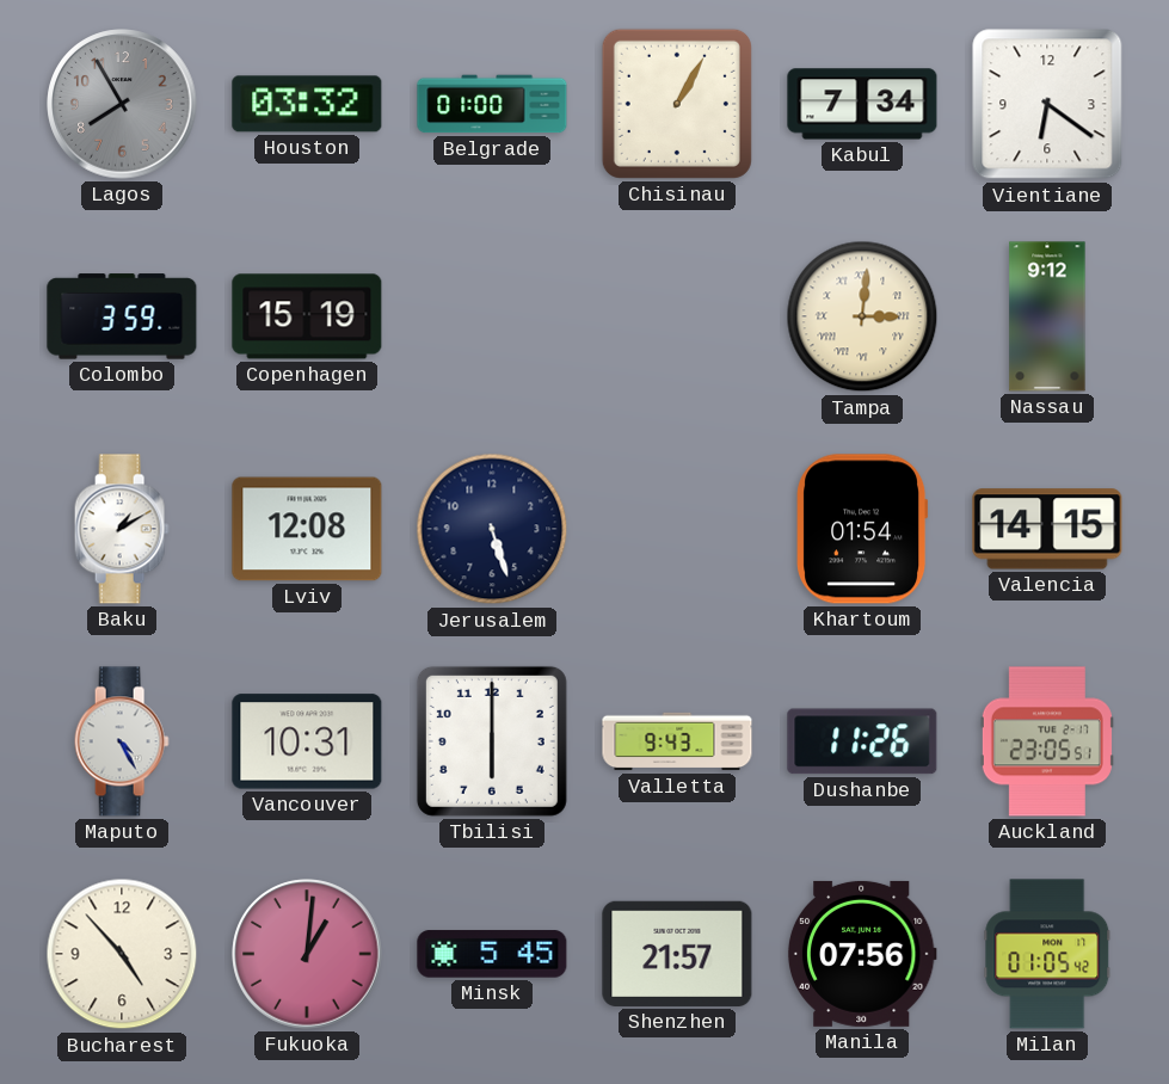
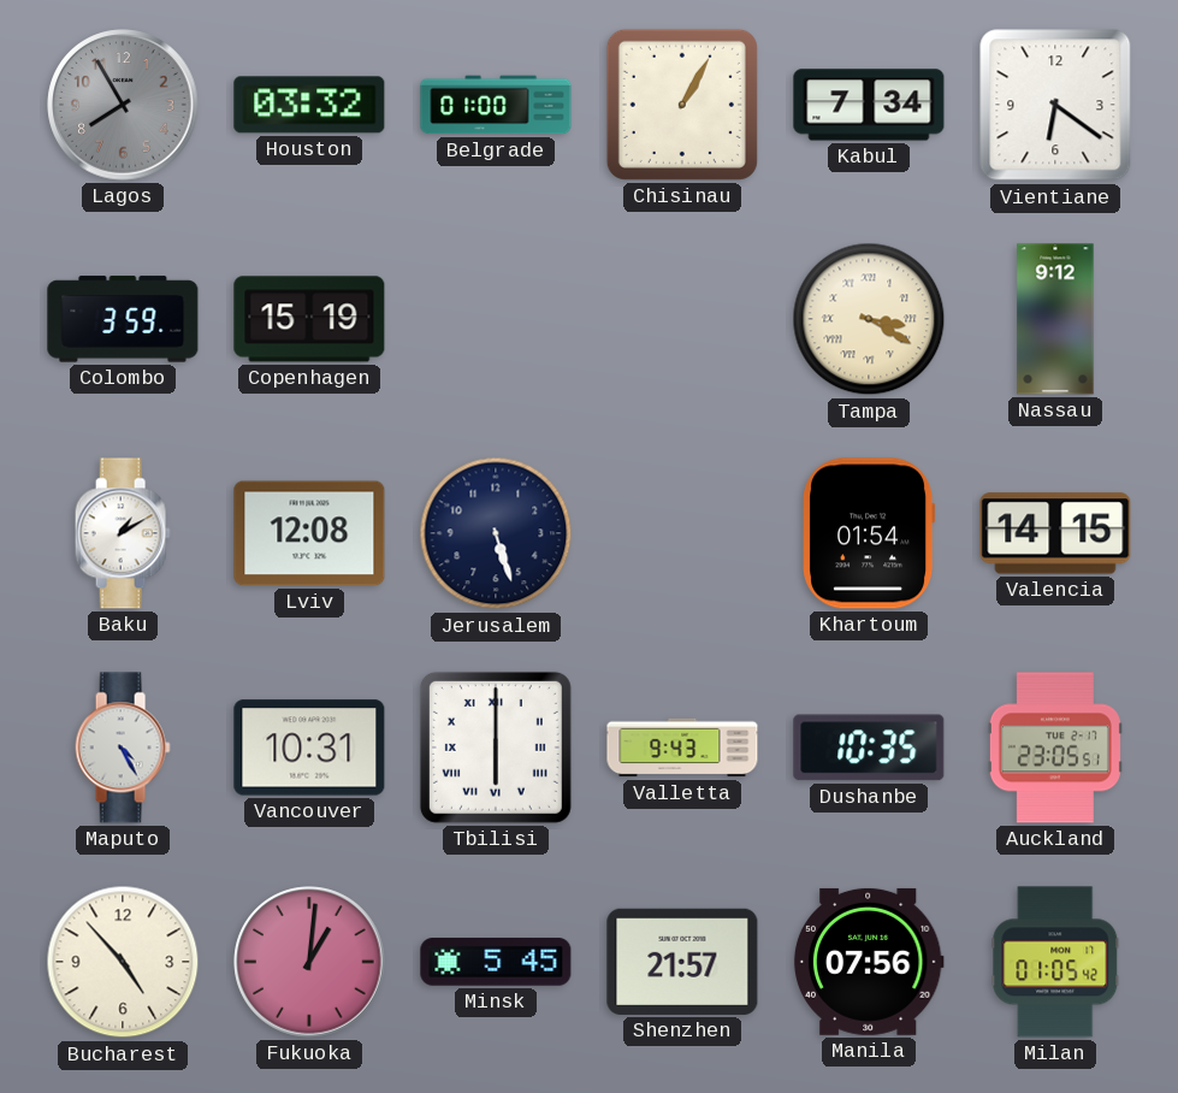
Tampa: 3:01 -> 3:20
Tbilisi numerals: Arabic -> Roman
Dushanbe: 11:26 -> 10:35
